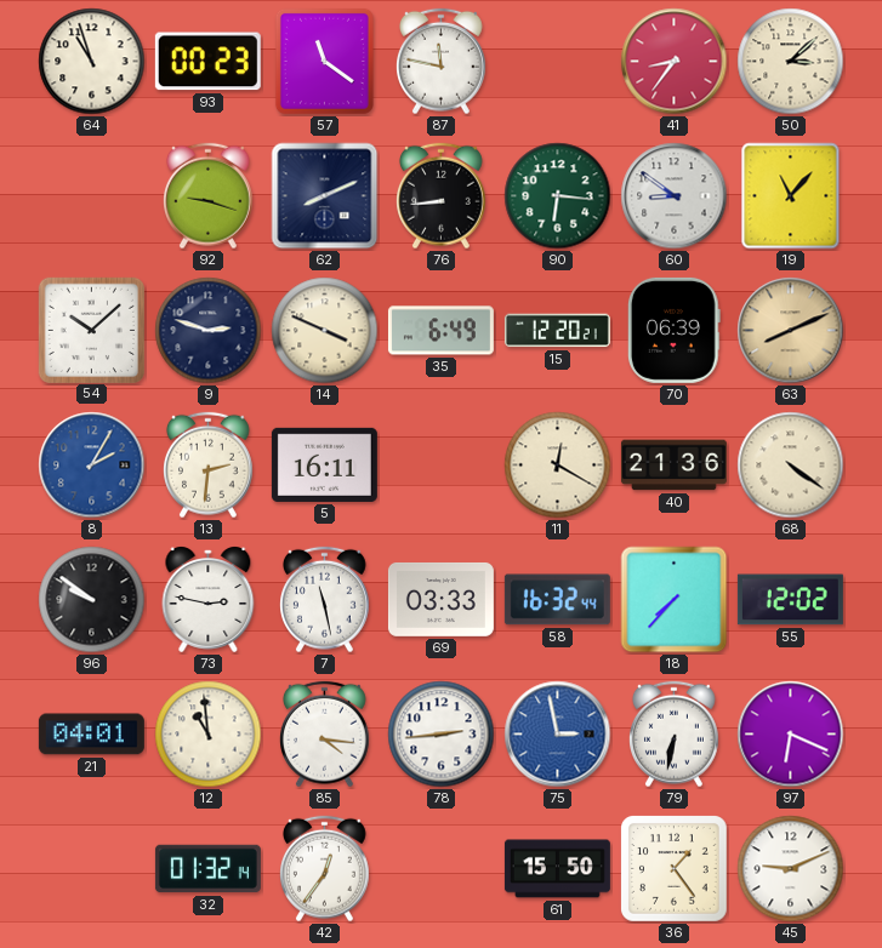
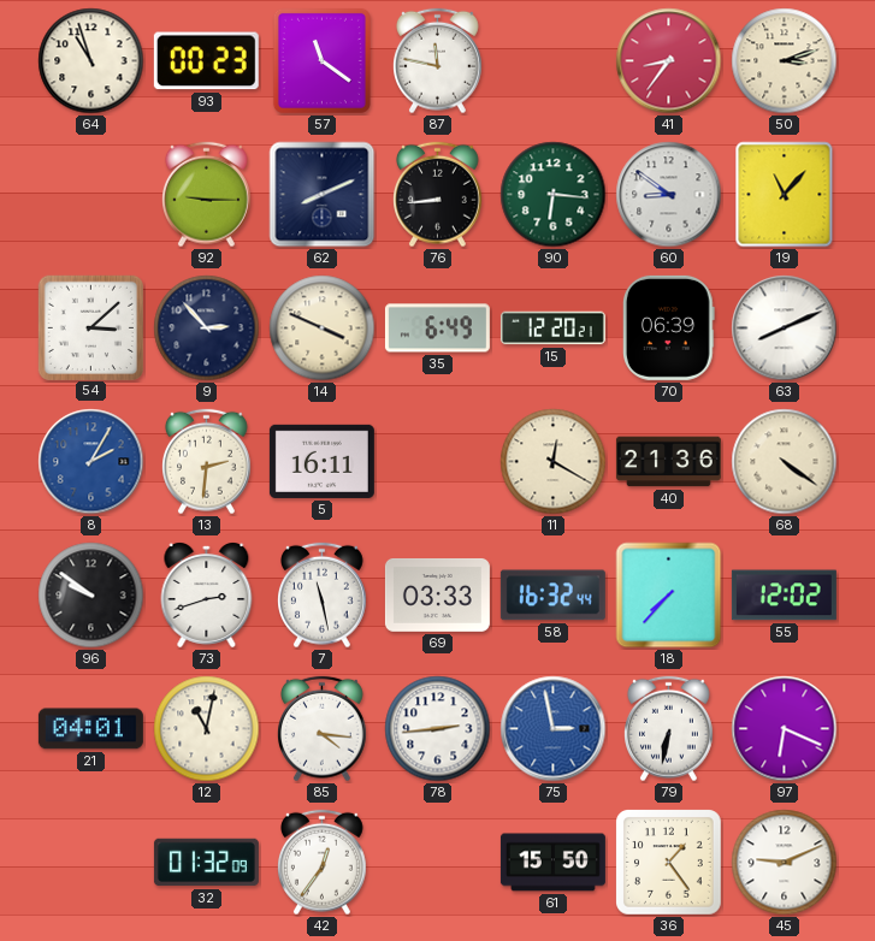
50: 3:08 -> 3:12
92: 9:18 -> 9:15
54: 10:08 -> 3:08
9: 2:48 -> 2:53
63 dial: champagne -> white
73: 2:47 -> 2:42
12: 10:59 -> 11:02
32: 01:32:14 -> 01:32:09
